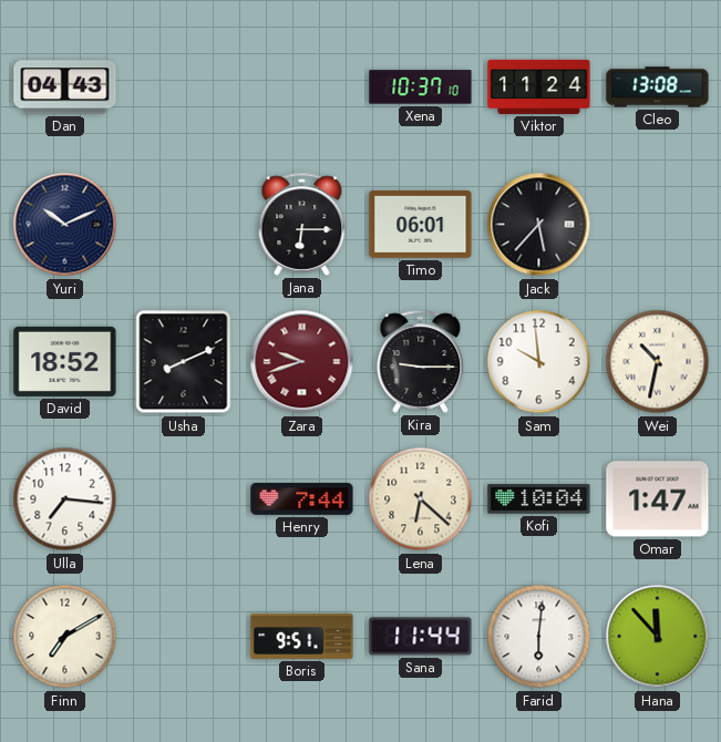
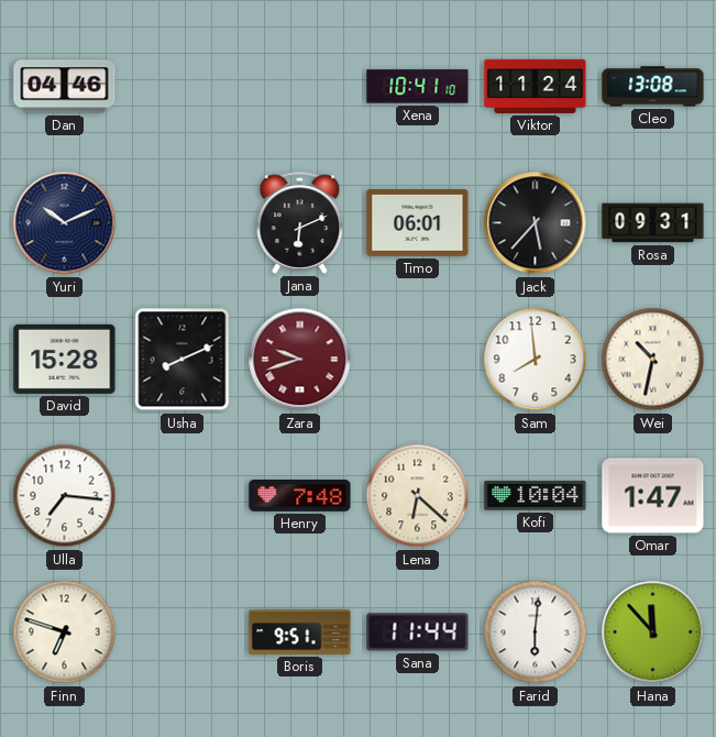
Dan: 04:43 -> 04:46
Xena: 10:37 -> 10:41
Jana: 6:15 -> 6:11
Rosa: none -> 09:31
David: 18:52 -> 15:28
Kira: 9:15 -> none
Sam: 9:59 -> 7:59
Henry: 7:44 -> 7:48
Finn: 7:10 -> 6:48
